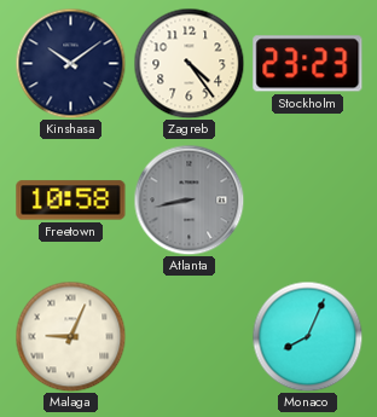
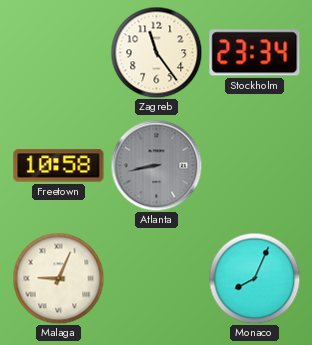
Kinshasa: 10:09 -> none
Zagreb: 4:24 -> 11:24
Stockholm: 23:23 -> 23:34
